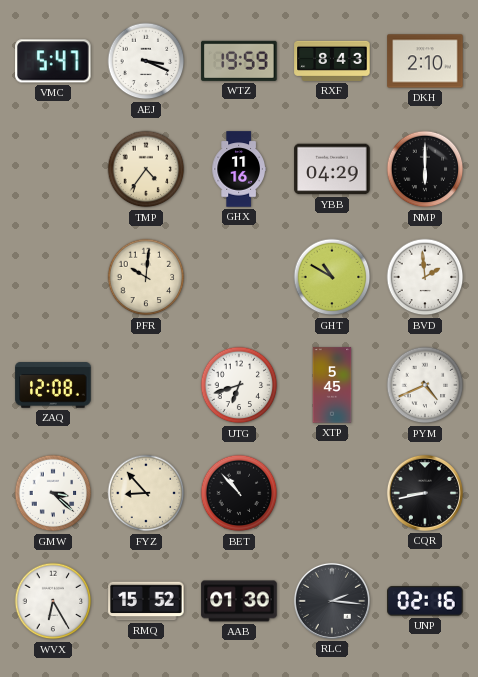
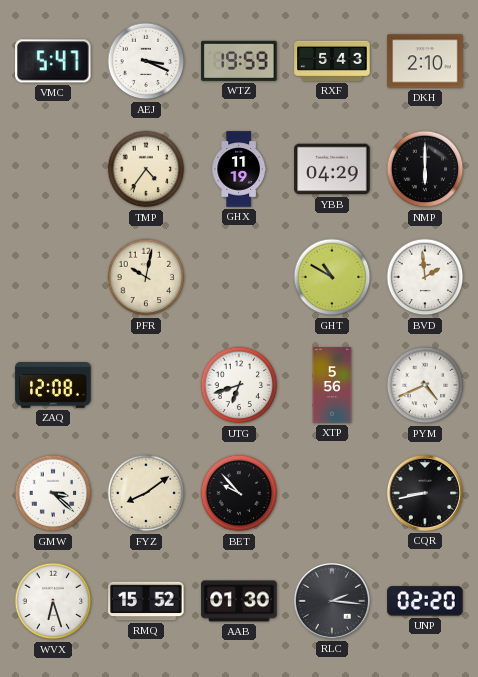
RXF: 8:43 -> 5:43
GHX: 11:16 -> 11:19
PFR: 10:01 -> 10:02
XTP: 5:45 -> 5:56
FYZ: 8:53 -> 8:09
BET: 10:53 -> 9:53
WVX: 6:25 -> 6:27
UNP: 02:16 -> 02:20
